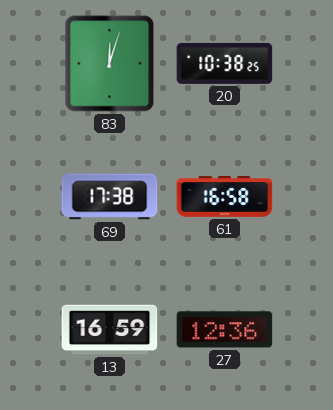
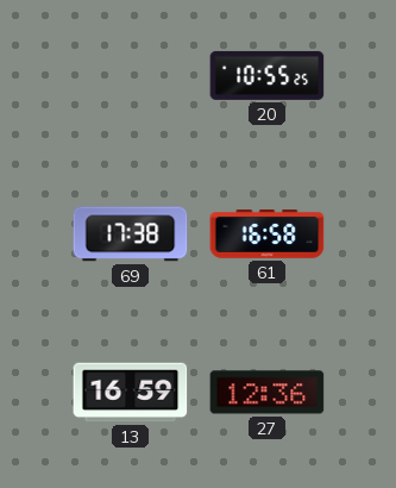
83: 12:03 -> none
20: 10:38 -> 10:55
